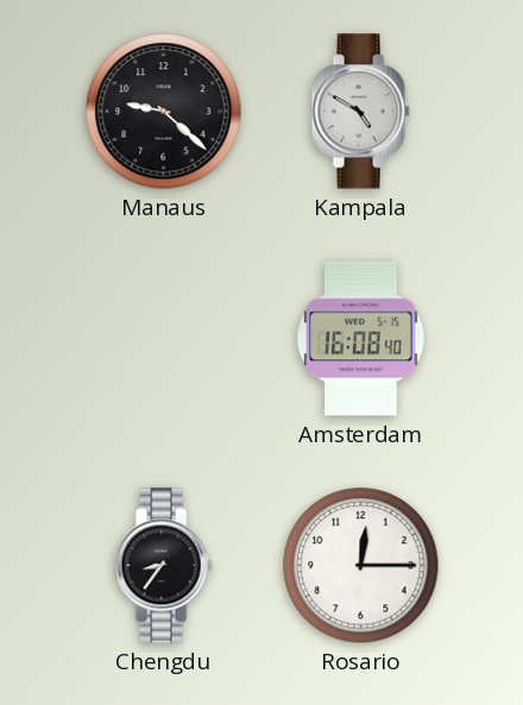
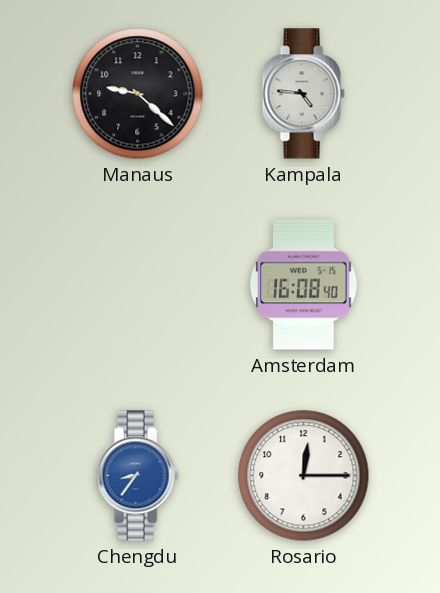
Kampala: 4:50 -> 4:46
Chengdu dial: black -> blue
